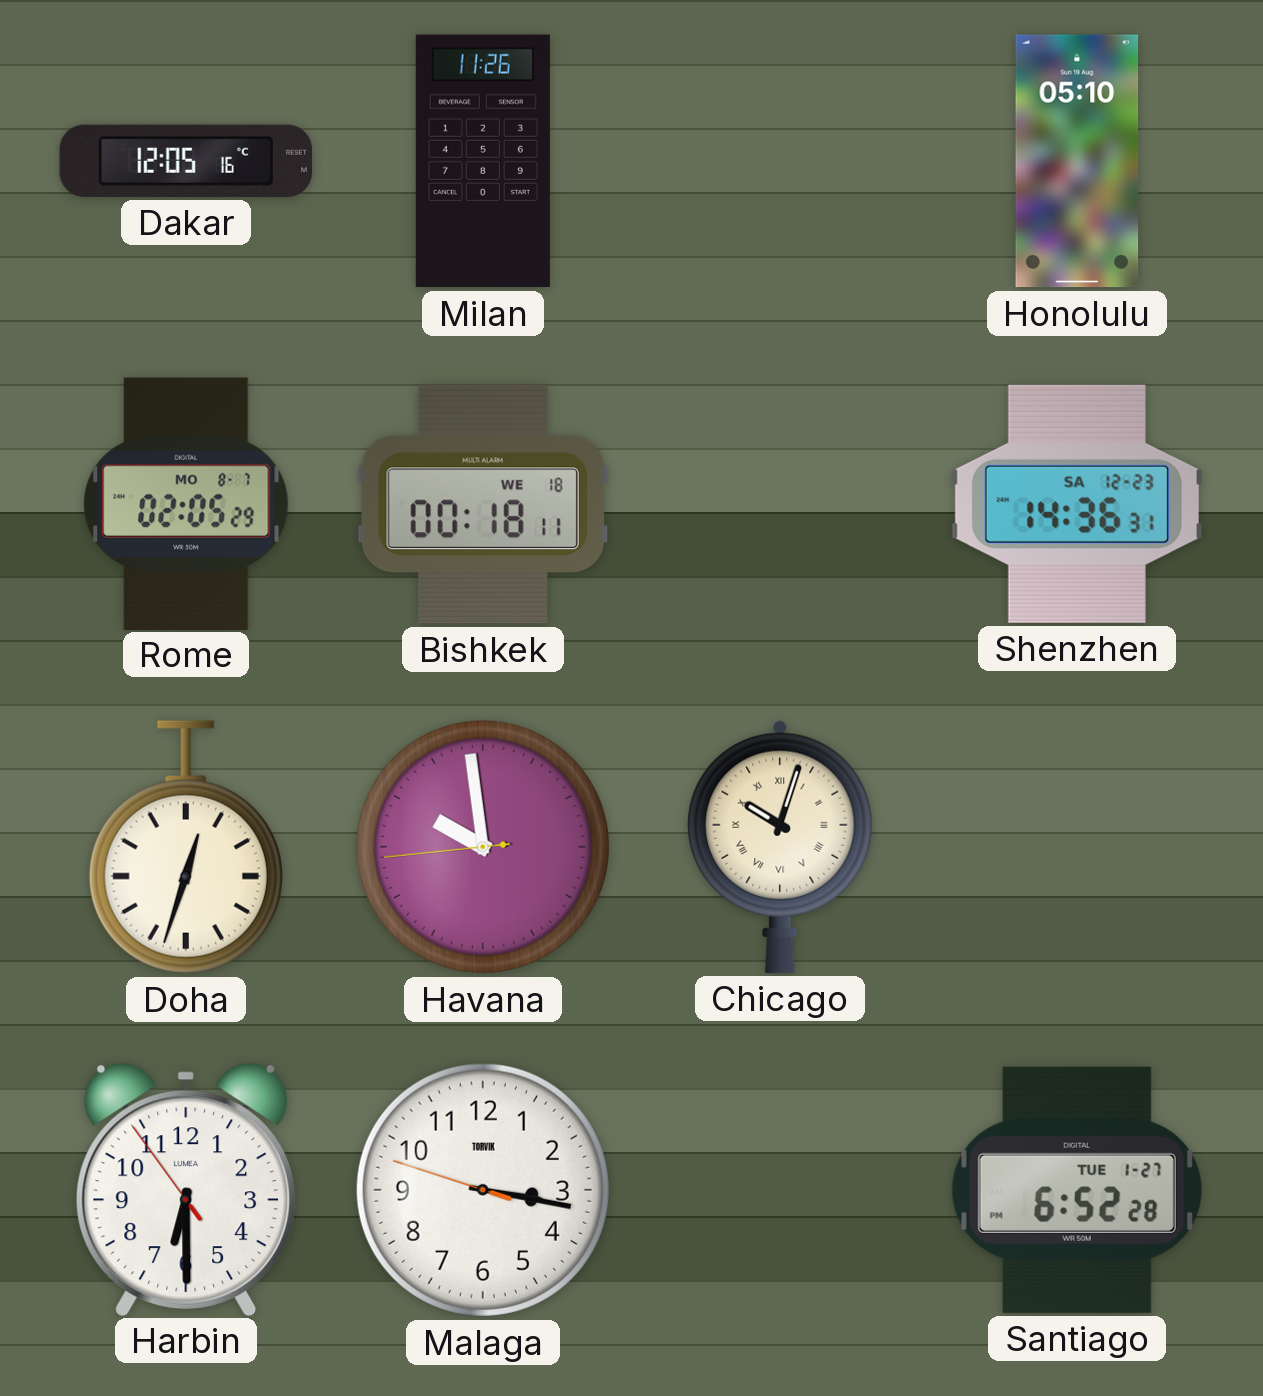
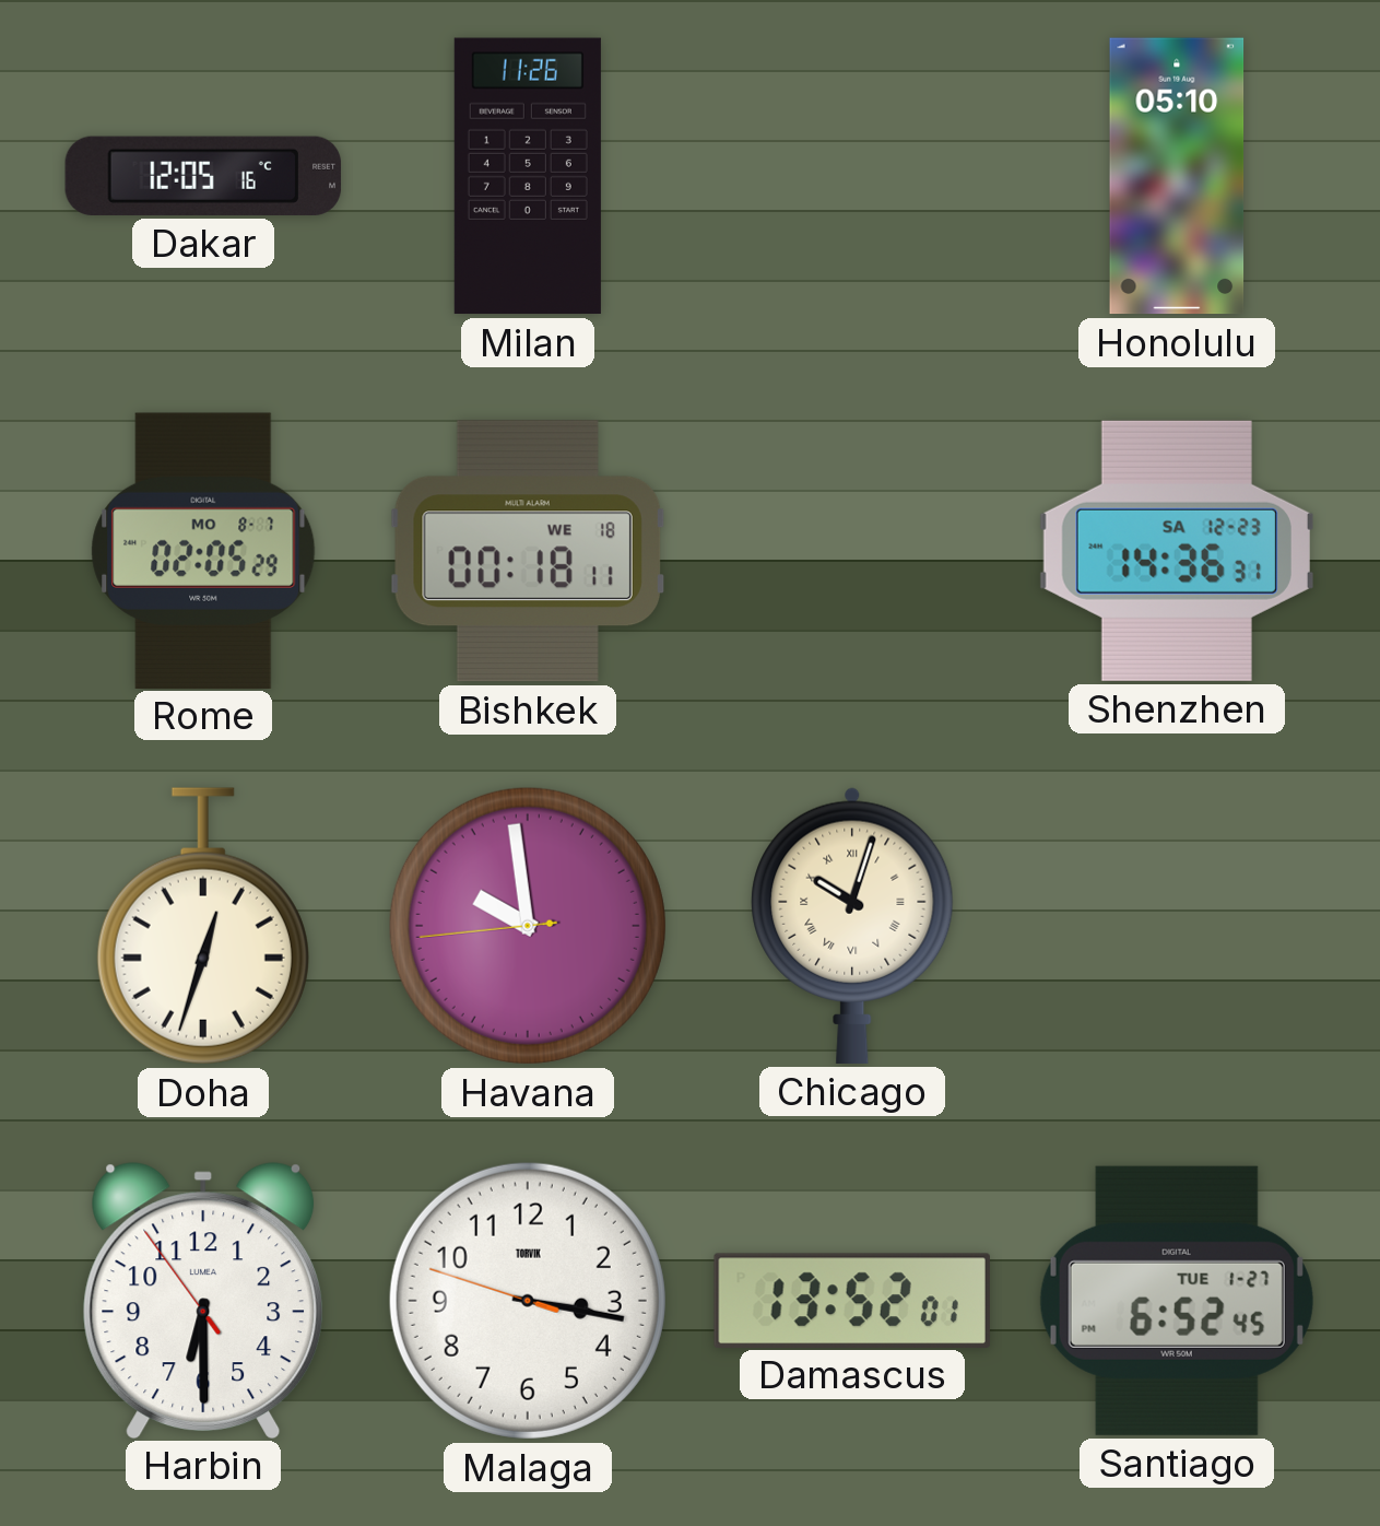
Damascus: none -> 13:52
Santiago: 6:52:28 -> 6:52:45
